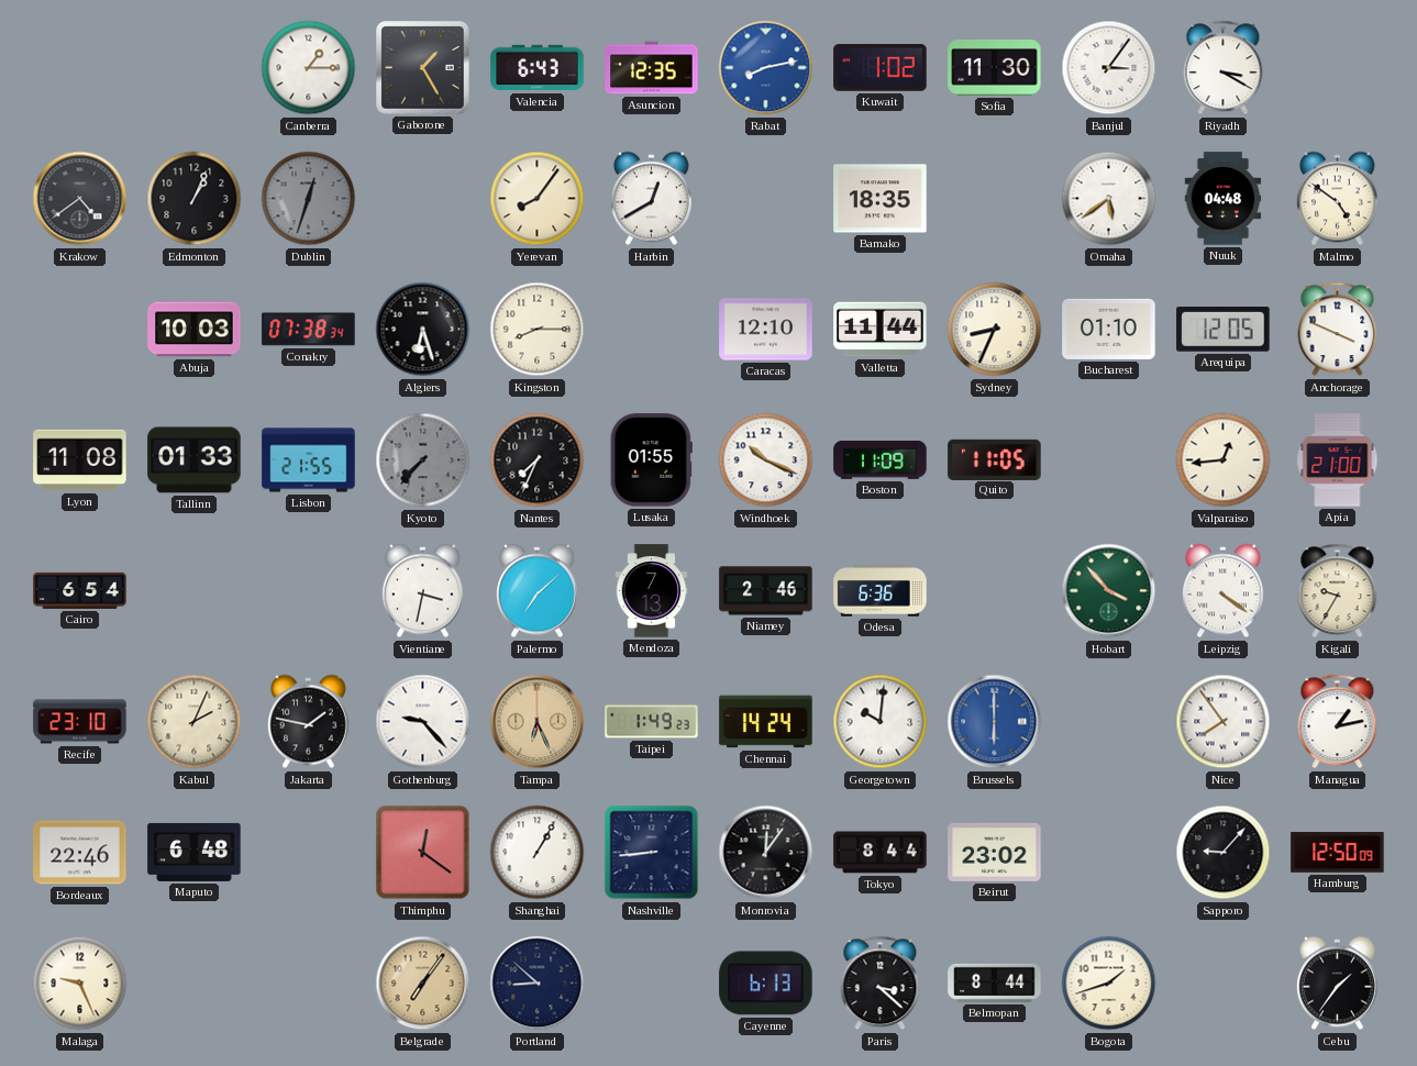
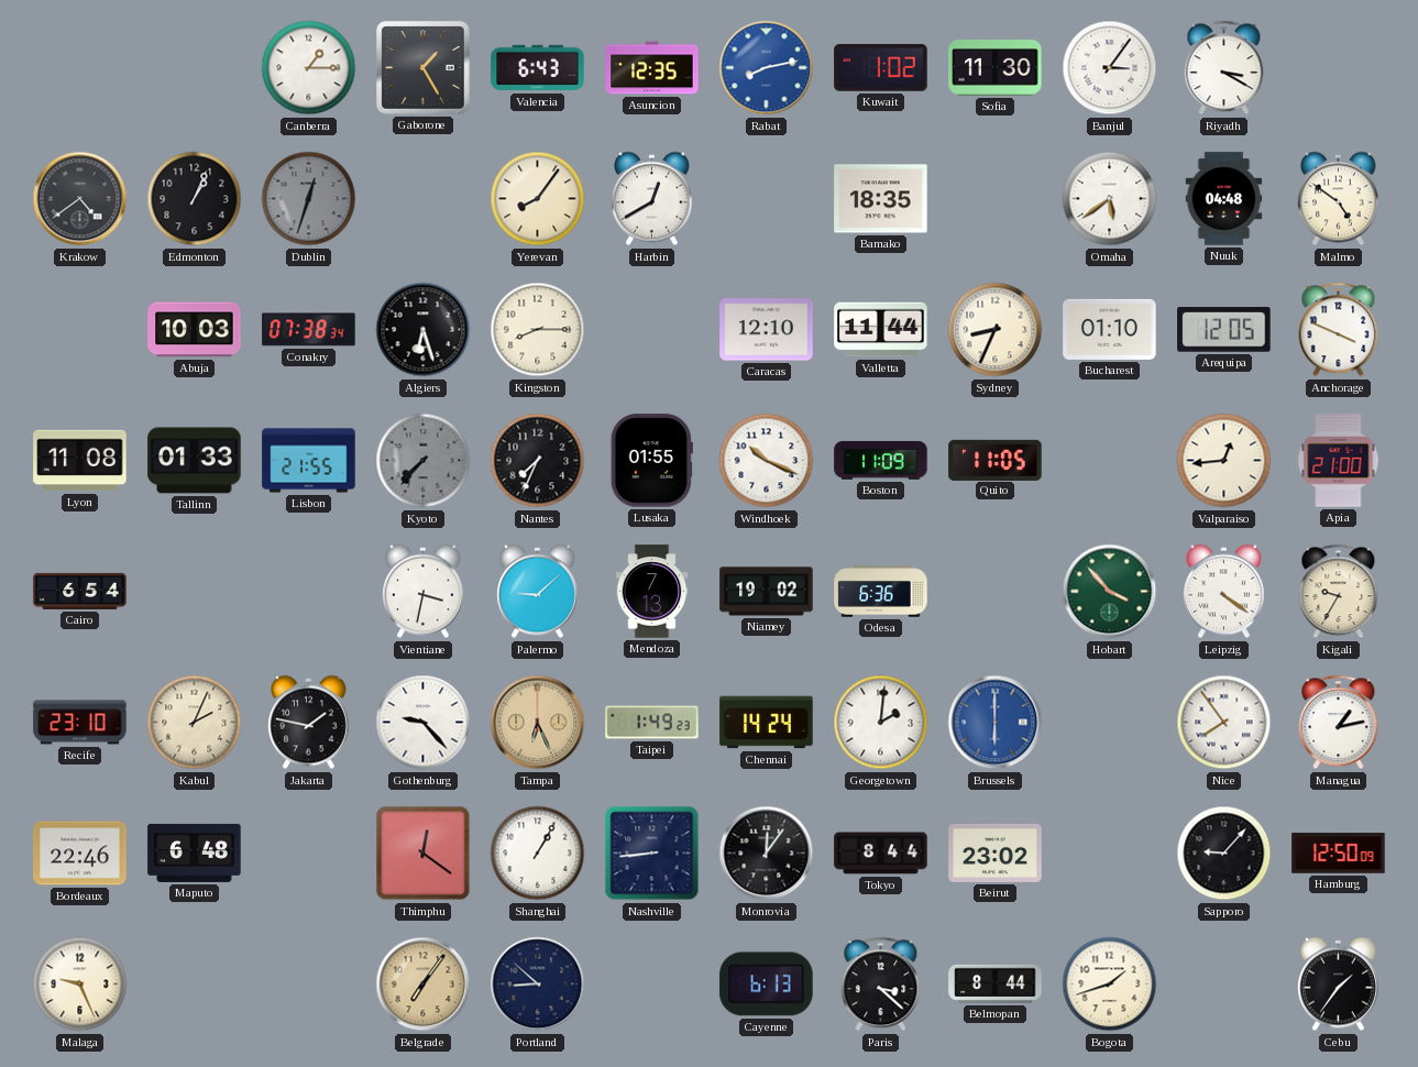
Palermo: 7:08 -> 9:08
Niamey: 2:46 -> 19:02
Georgetown: 10:01 -> 2:01
